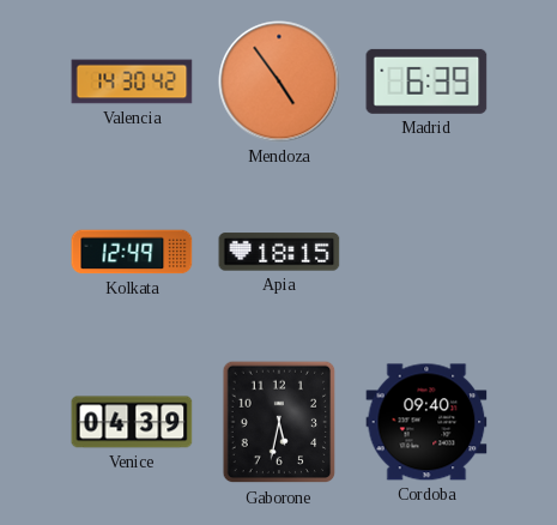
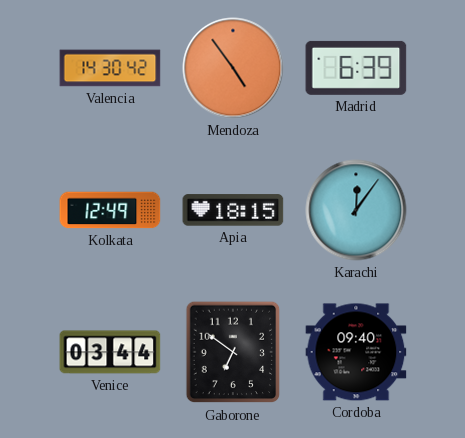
Karachi: none -> 12:06
Venice: 04:39 -> 03:44
Gaborone: 5:32 -> 6:51
